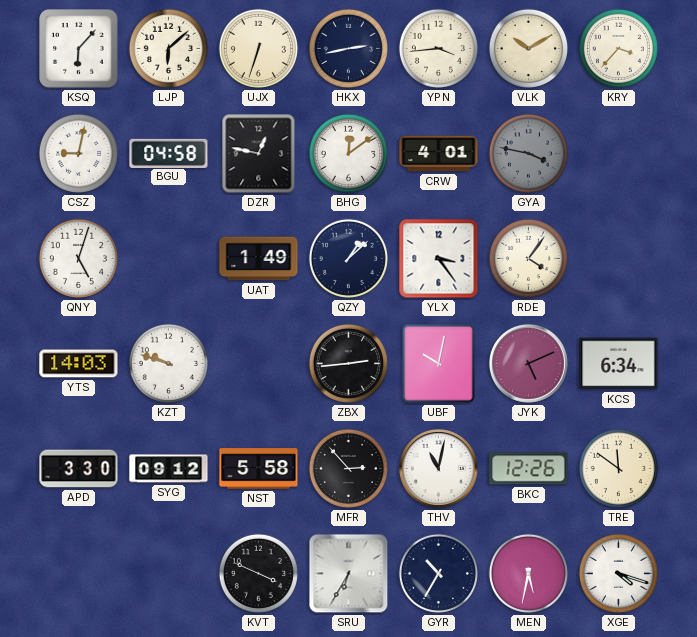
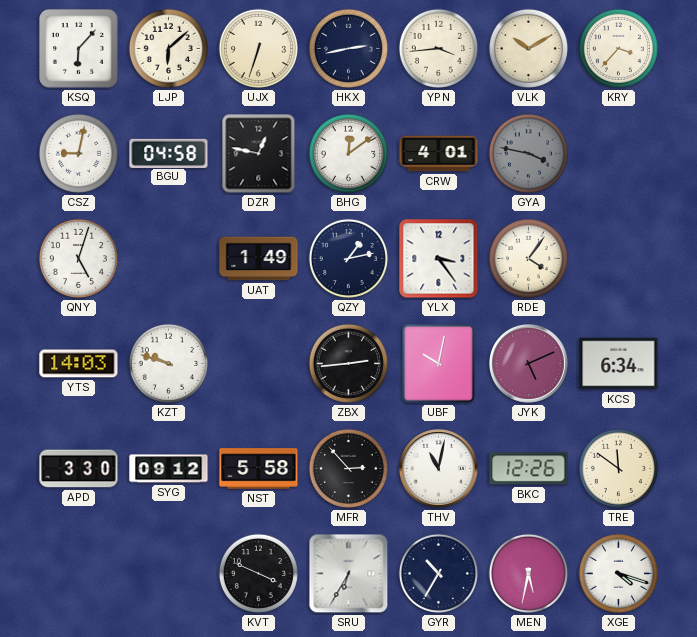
QZY: 1:08 -> 1:13
